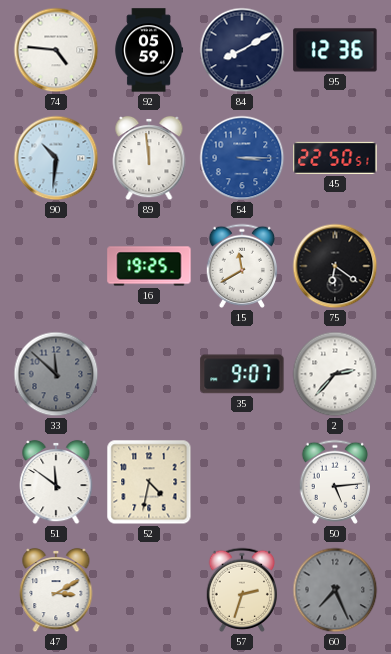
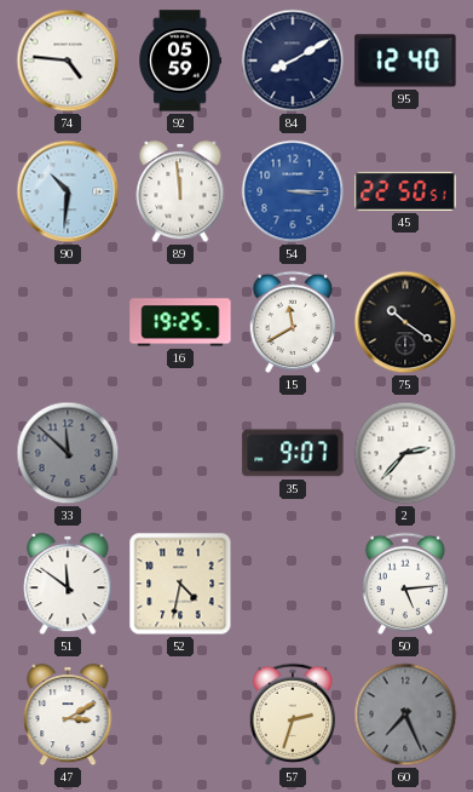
95: 12:36 -> 12:40
75: 6:21 -> 10:21
